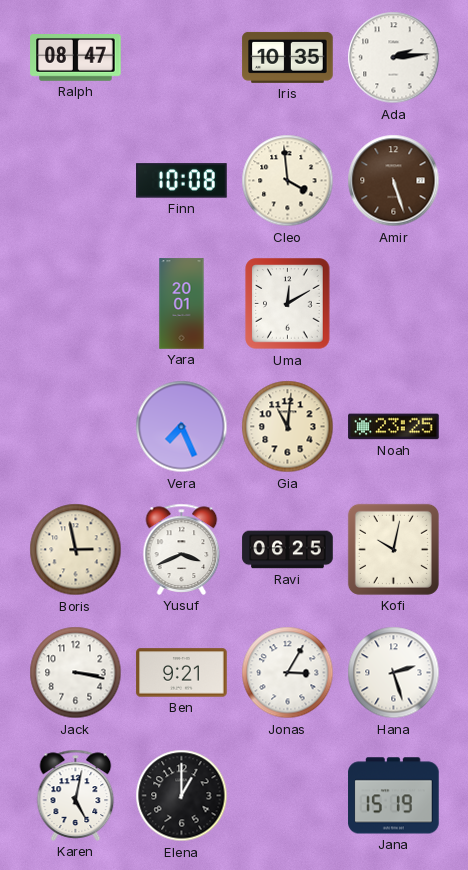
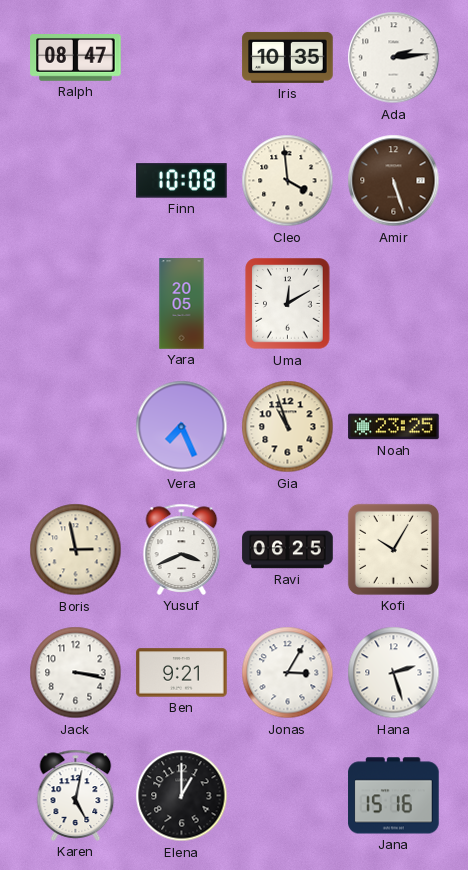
Yara: 20:01 -> 20:05
Gia: 11:01 -> 10:57
Kofi: 10:02 -> 10:05
Jana: 15:19 -> 15:16
